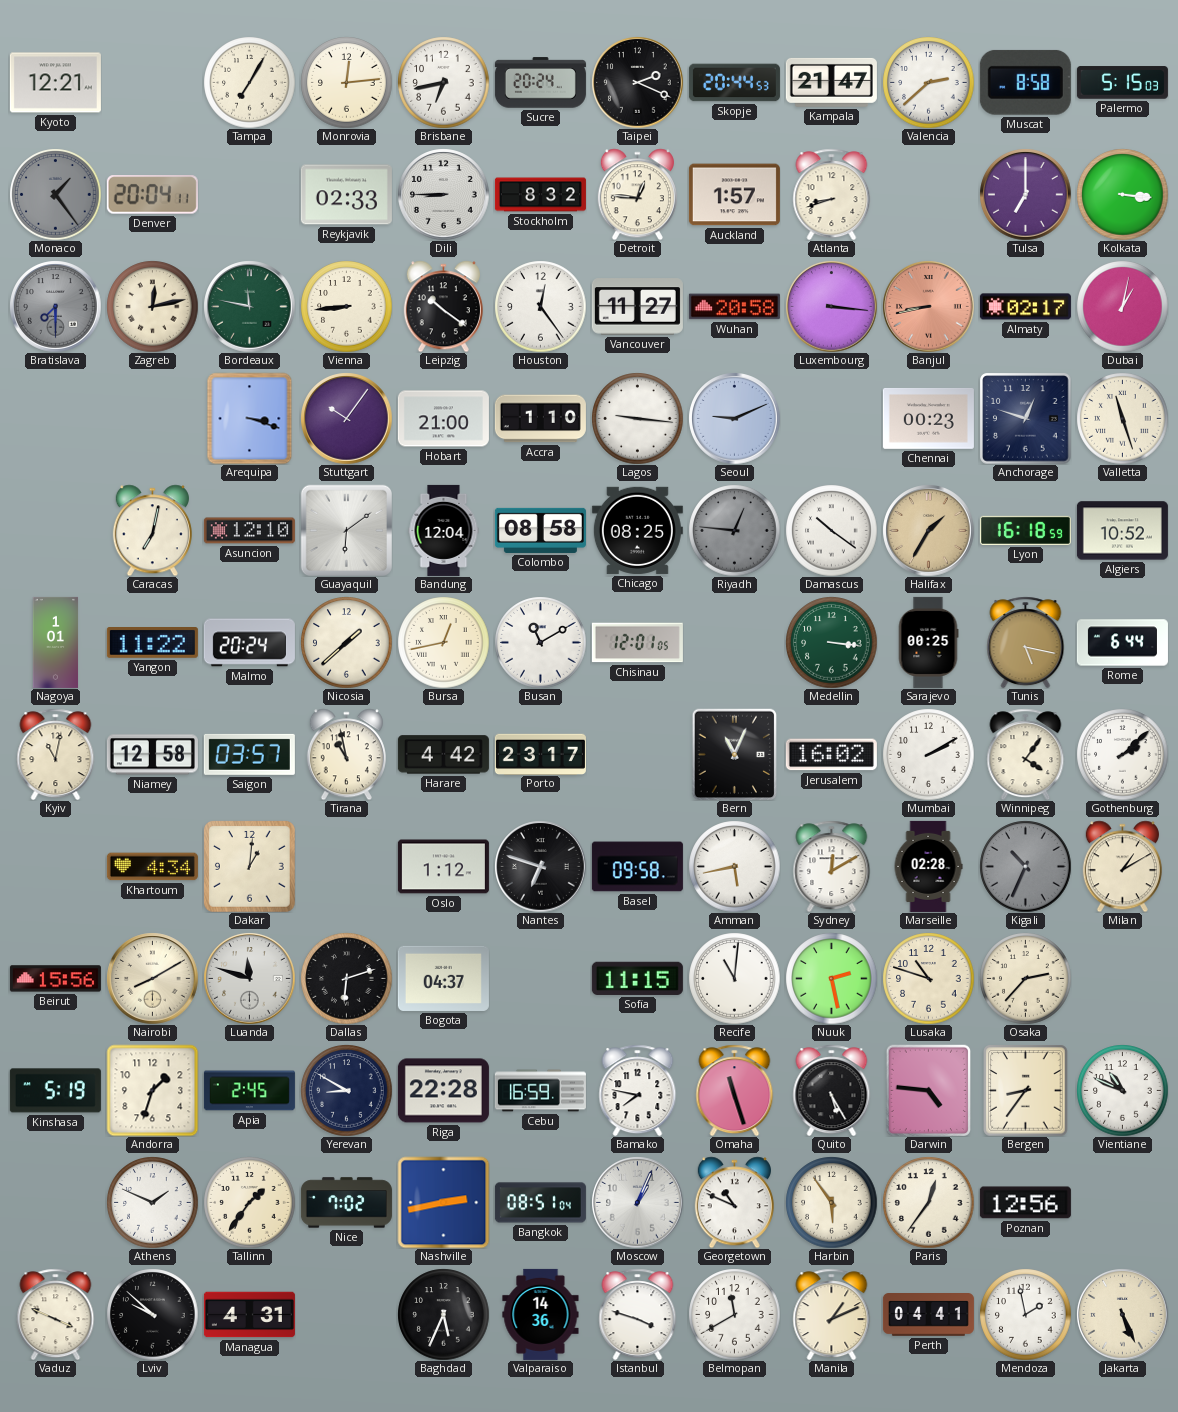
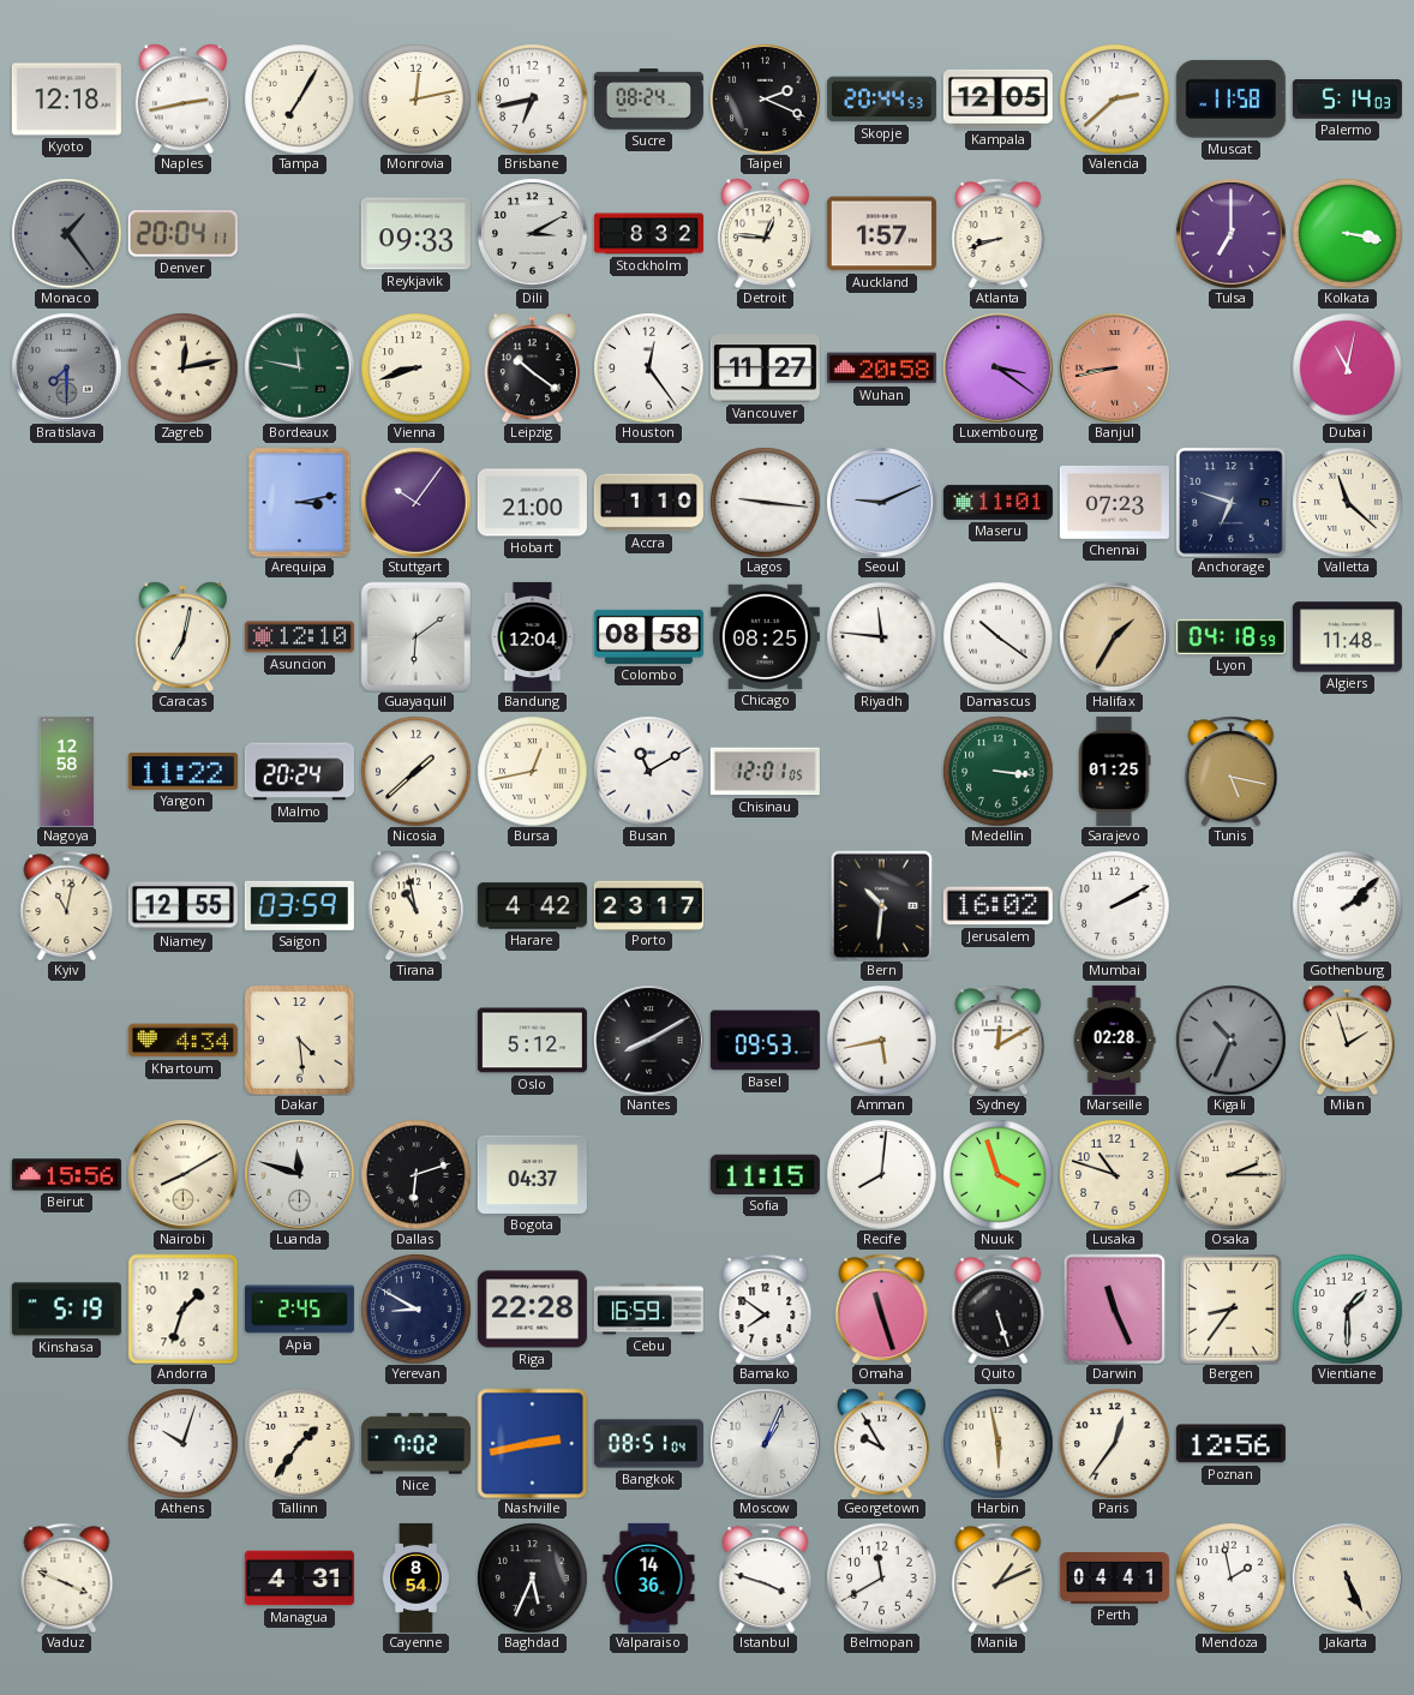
Kyoto: 12:21 -> 12:18
Naples: none -> 2:43
Monrovia: 12:14 -> 12:13
Sucre: 20:24 -> 08:24
Kampala: 21:47 -> 12:05
Muscat: 8:58 -> 11:58
Palermo: 5:15 -> 5:14
Reykjavik: 02:33 -> 09:33
Dili: 8:45 -> 3:10
Kolkata: 3:16 -> 3:17
Vienna: 8:44 -> 8:42
Luxembourg: 3:16 -> 3:21
Almaty: 02:17 -> none
Dubai: 1:02 -> 11:02
Arequipa: 3:18 -> 3:13
Maseru: none -> 11:01
Chennai: 00:23 -> 07:23
Anchorage: 12:48 -> 6:48
Valletta: 11:27 -> 11:22
Riyadh: 12:46 -> 11:46
Riyadh dial: grey -> white
Lyon: 16:18 -> 04:18
Algiers: 10:52 -> 11:48
Nagoya: 1:01 -> 12:58
Sarajevo: 00:25 -> 01:25
Rome: 6:44 -> none
Niamey: 12:58 -> 12:55
Saigon: 03:57 -> 03:59
Bern: 11:04 -> 10:31
Winnipeg: 4:06 -> none
Dakar: 1:01 -> 4:29
Oslo: 1:12 -> 5:12
Nantes: 6:48 -> 8:10
Basel: 09:58 -> 09:53
Milan: 1:10 -> 1:57
Recife: 11:01 -> 8:01
Nuuk: 2:28 -> 3:57
Osaka: 2:37 -> 2:15
Bamako: 7:47 -> 7:51
Quito: 5:25 -> 5:27
Darwin: 4:46 -> 11:26
Vientiane: 10:49 -> 1:30
Athens: 1:49 -> 10:03
Georgetown: 10:49 -> 9:55
Harbin: 5:54 -> 5:58
Lviv: 9:52 -> none
Cayenne: none -> 8:54
